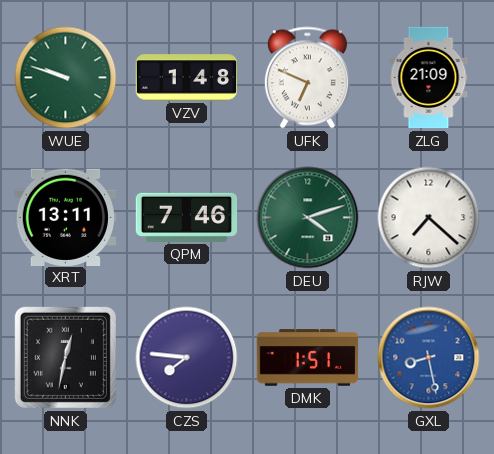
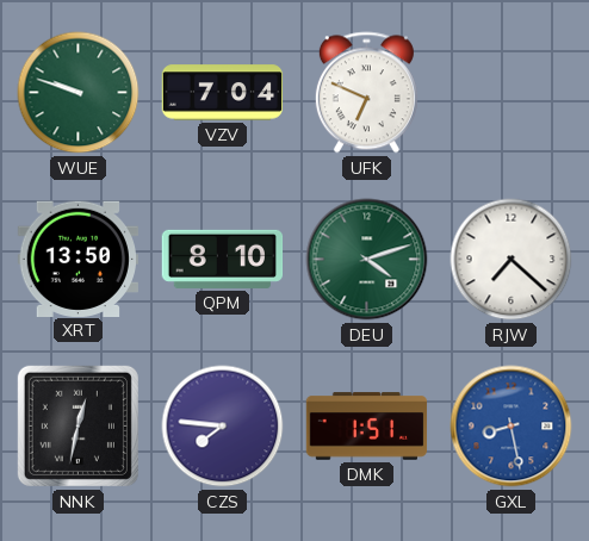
VZV: 1:48 -> 7:04
ZLG: 21:09 -> none
XRT: 13:11 -> 13:50
QPM: 7:46 -> 8:10
